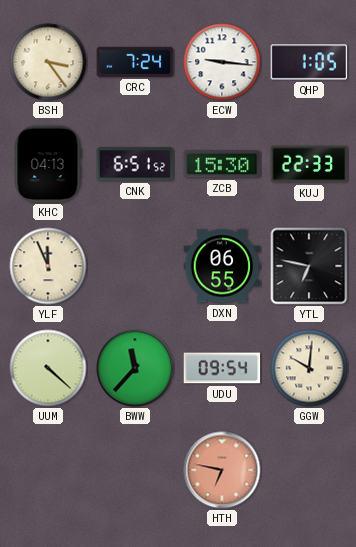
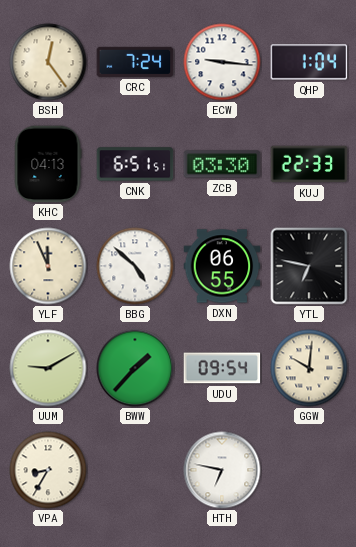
BSH: 3:24 -> 12:24
QHP: 1:05 -> 1:04
CNK: 6:51:52 -> 6:51:51
ZCB: 15:30 -> 03:30
BBG: none -> 4:52
UUM: 4:22 -> 9:10
BWW: 11:37 -> 1:37
VPA: none -> 8:35
HTH dial: salmon -> white
